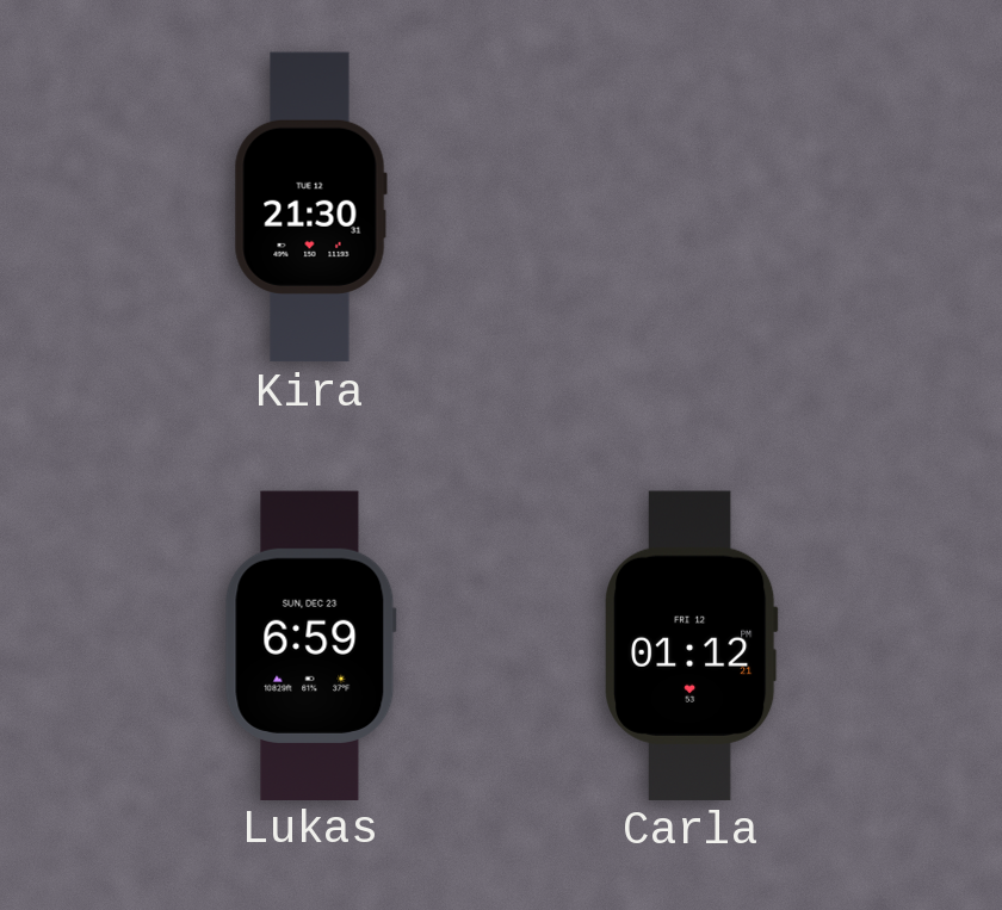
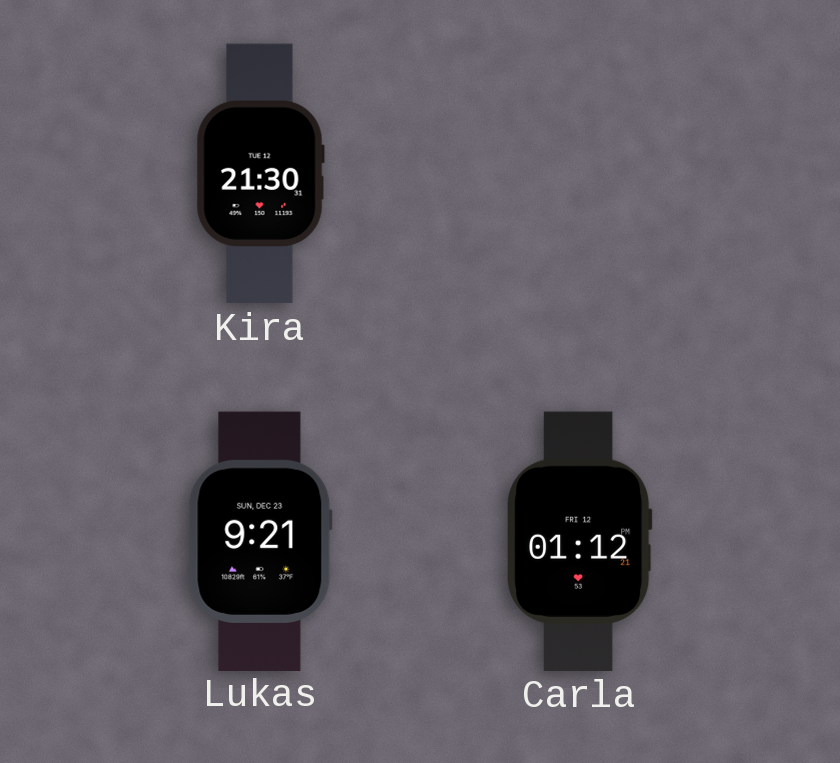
Lukas: 6:59 -> 9:21
